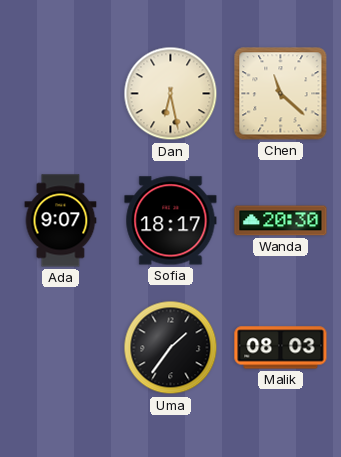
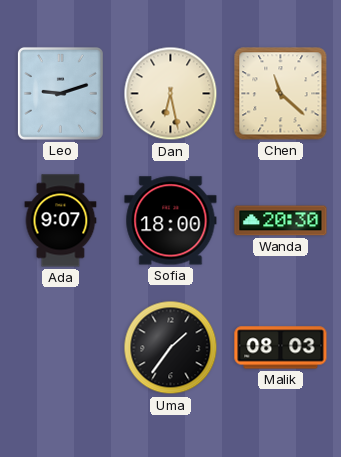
Leo: none -> 9:12
Sofia: 18:17 -> 18:00
